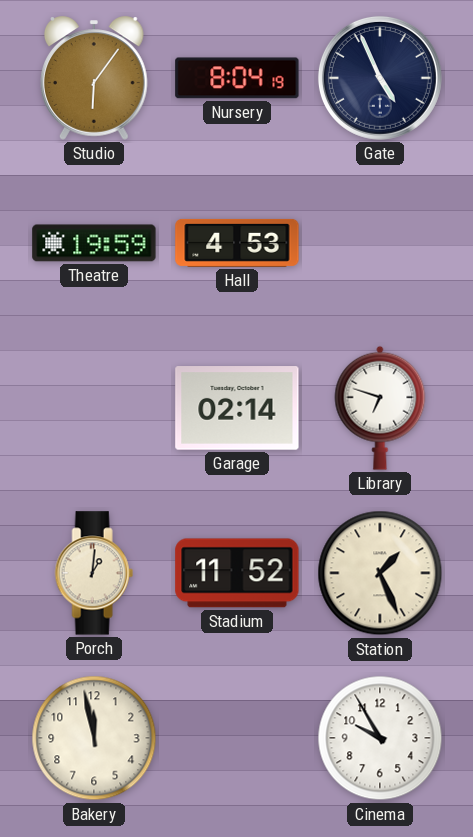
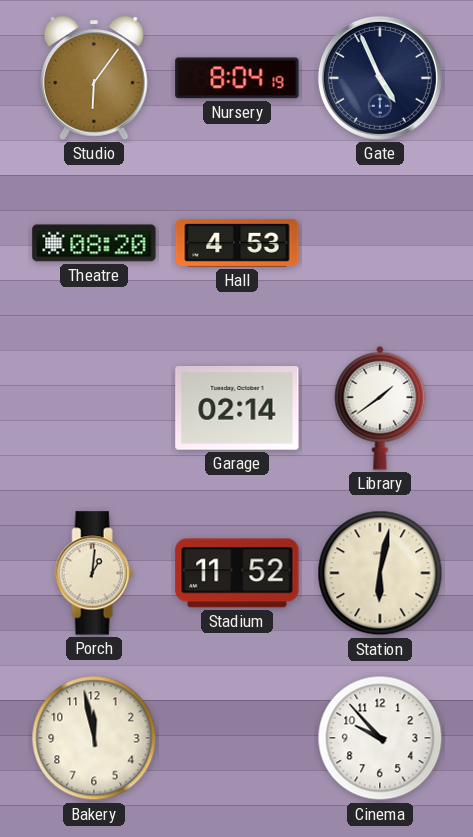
Theatre: 19:59 -> 08:20
Library: 6:48 -> 1:39
Station: 1:26 -> 6:02
Cinema: 9:55 -> 9:53
